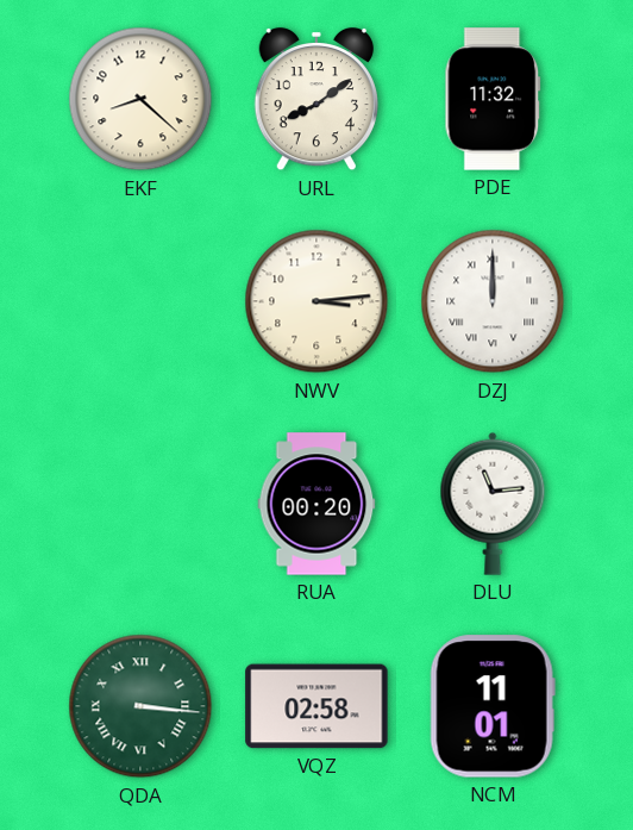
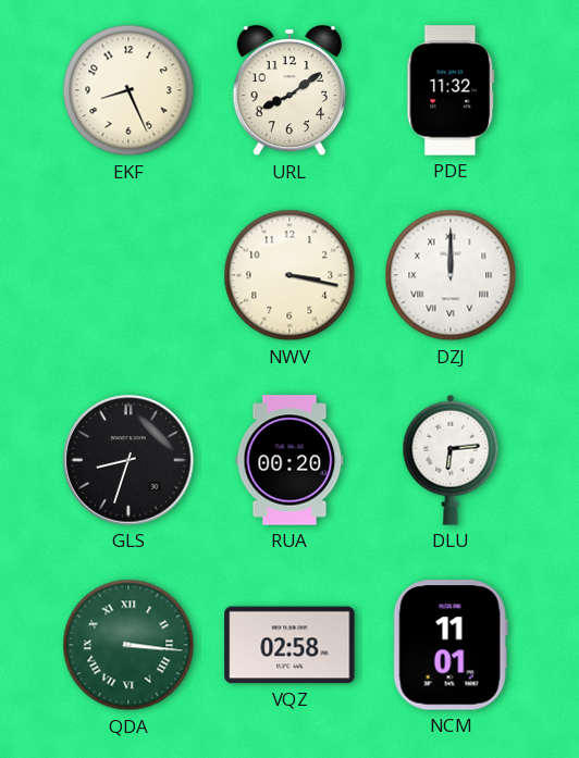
EKF: 8:22 -> 8:26
NWV: 3:14 -> 3:17
GLS: none -> 8:33
DLU: 11:14 -> 6:14
